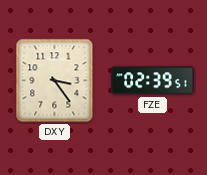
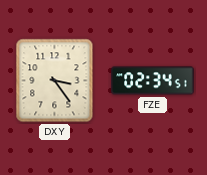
FZE: 02:39 -> 02:34
